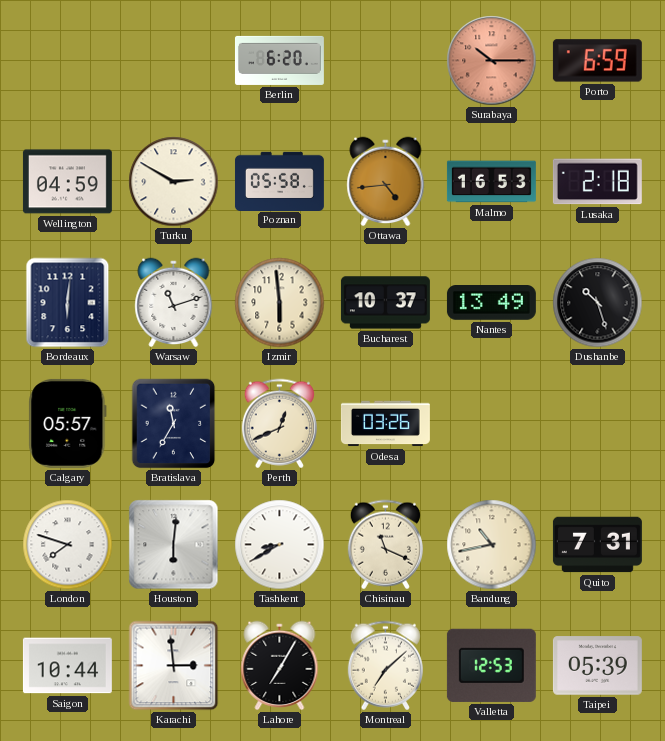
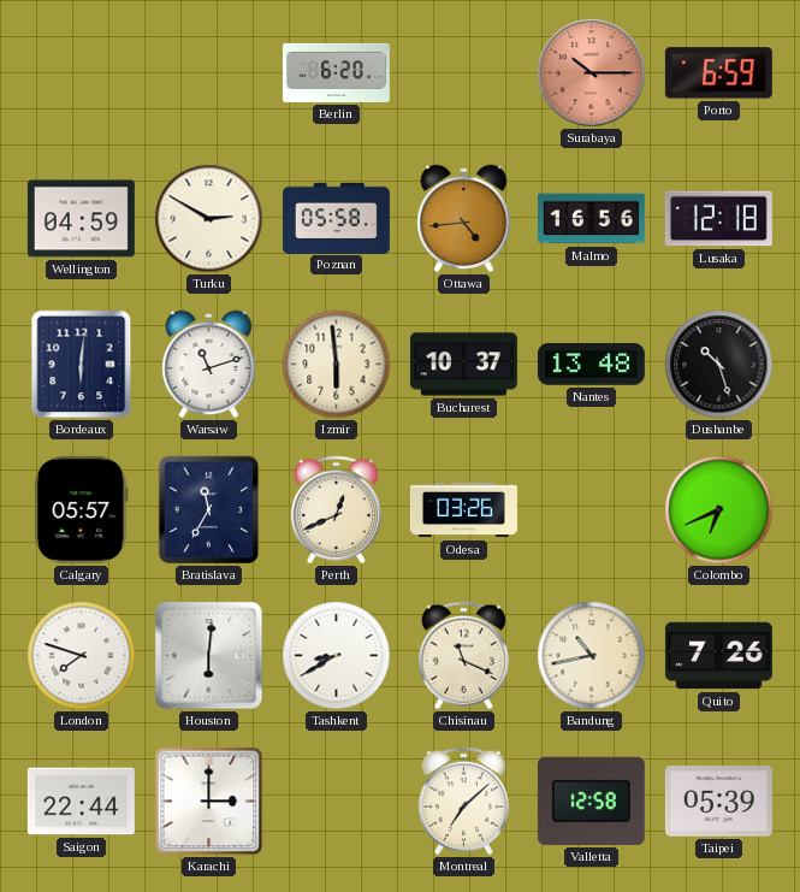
Malmo: 16:53 -> 16:56
Lusaka: 2:18 -> 12:18
Nantes: 13:49 -> 13:48
Colombo: none -> 6:41
Quito: 7:31 -> 7:26
Saigon: 10:44 -> 22:44
Karachi: 2:59 -> 3:00
Lahore: 7:05 -> none
Valletta: 12:53 -> 12:58
